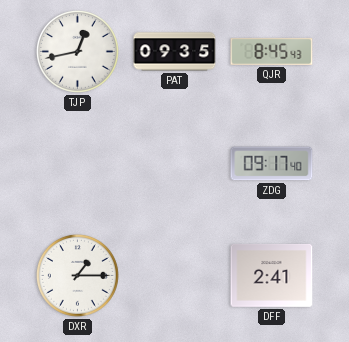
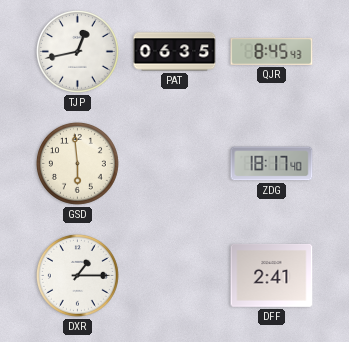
PAT: 09:35 -> 06:35
GSD: none -> 5:59
ZDG: 09:17 -> 18:17
